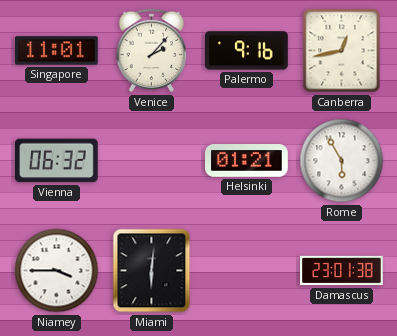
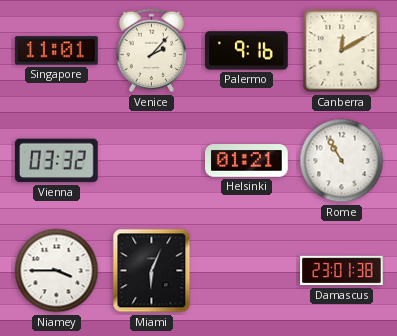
Canberra: 12:43 -> 12:10
Vienna: 06:32 -> 03:32
Rome: 5:55 -> 10:55
Miami: 6:01 -> 6:04
